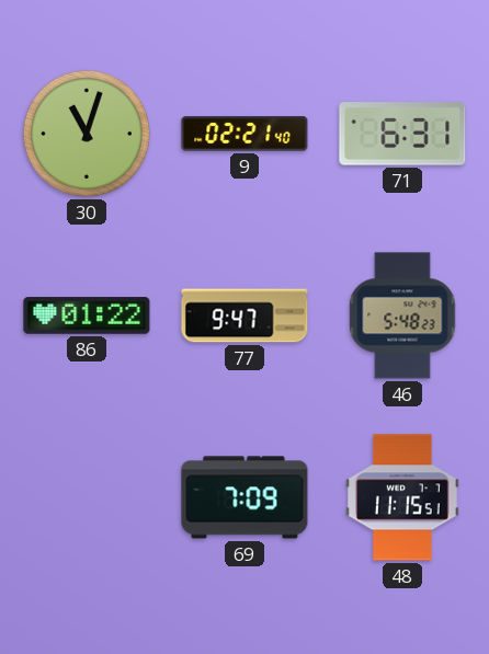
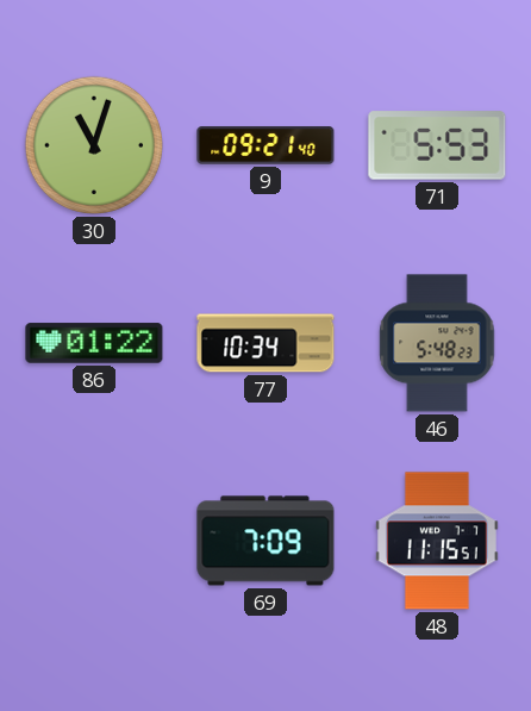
9: 02:21 -> 09:21
71: 6:31 -> 5:53
77: 9:47 -> 10:34
